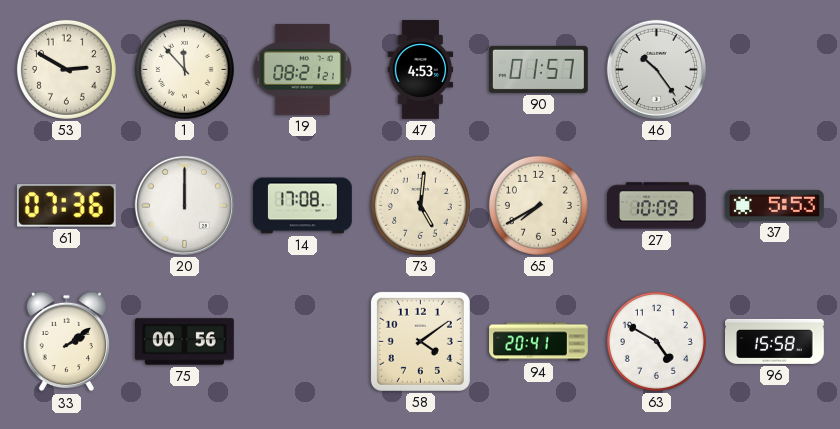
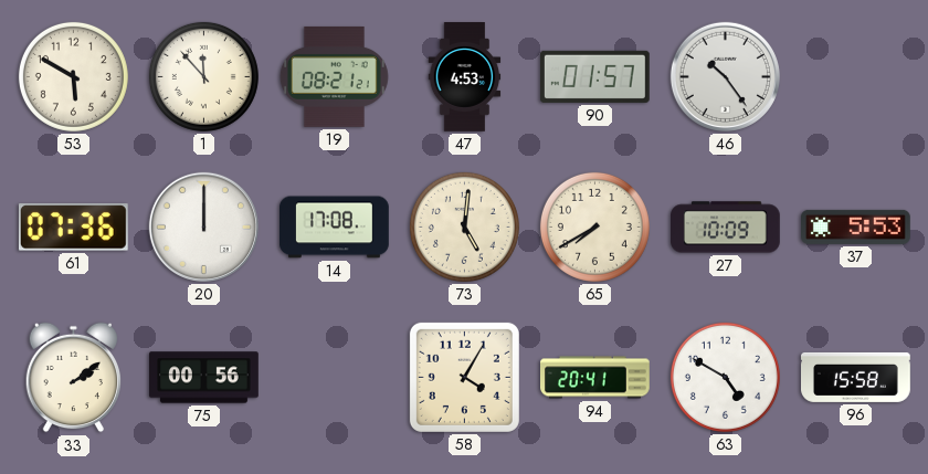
53: 2:50 -> 5:50
58: 4:09 -> 4:05
